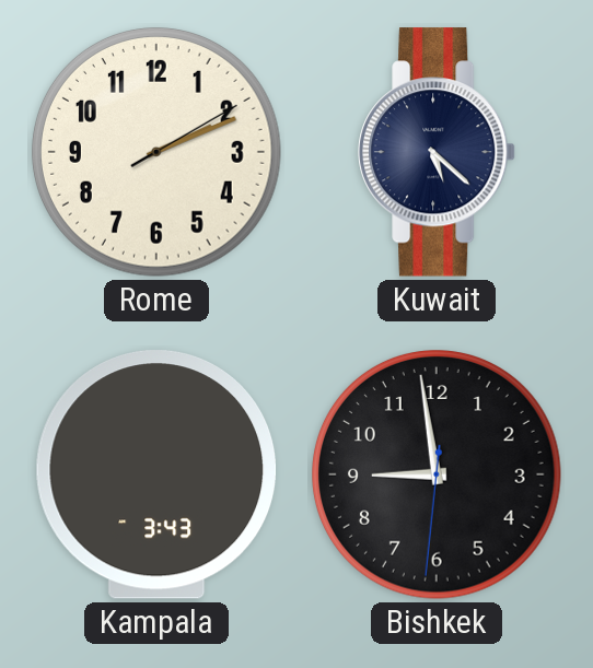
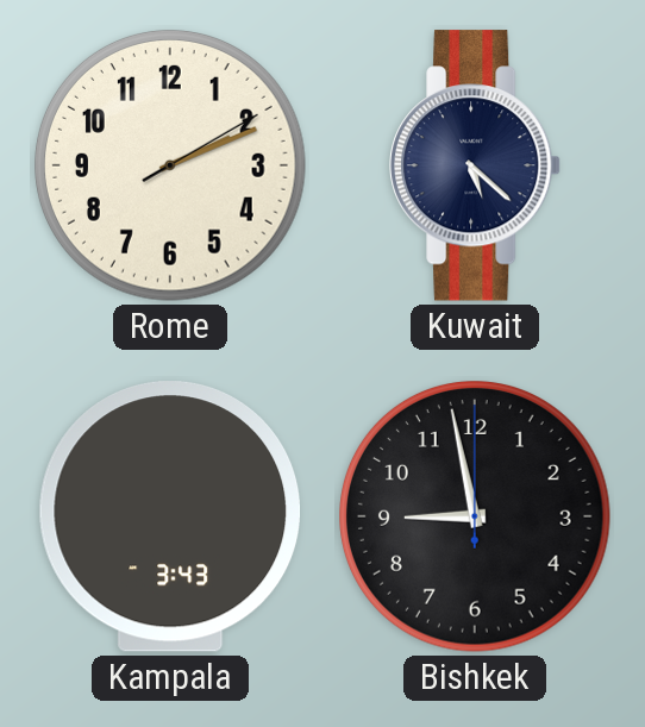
Bishkek: 8:58:31 -> 8:58:00
